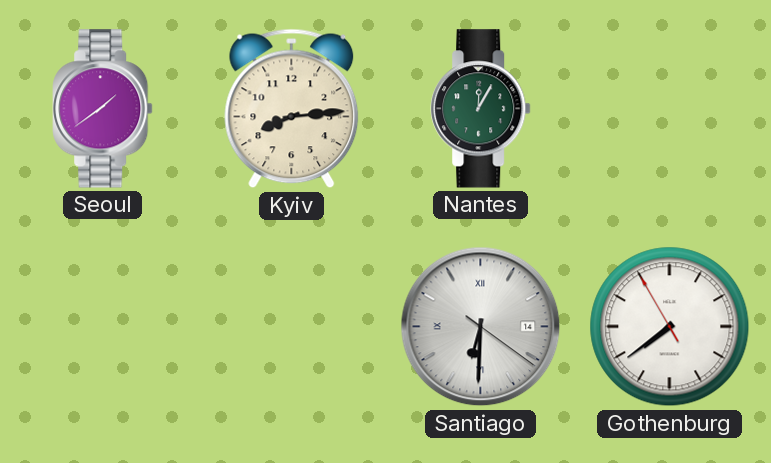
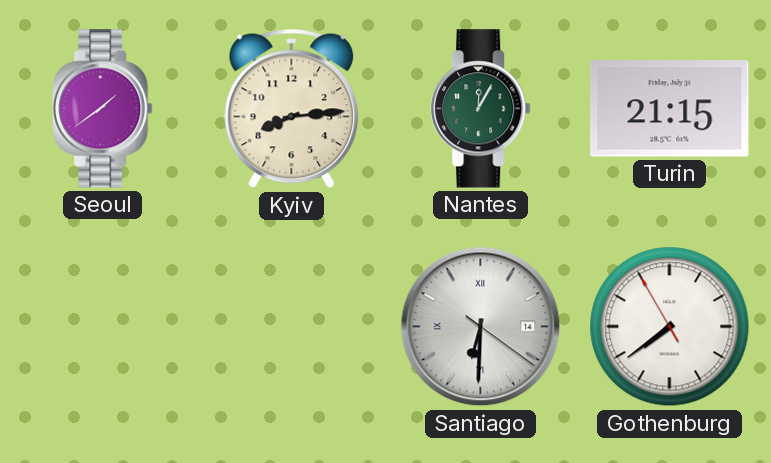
Turin: none -> 21:15
